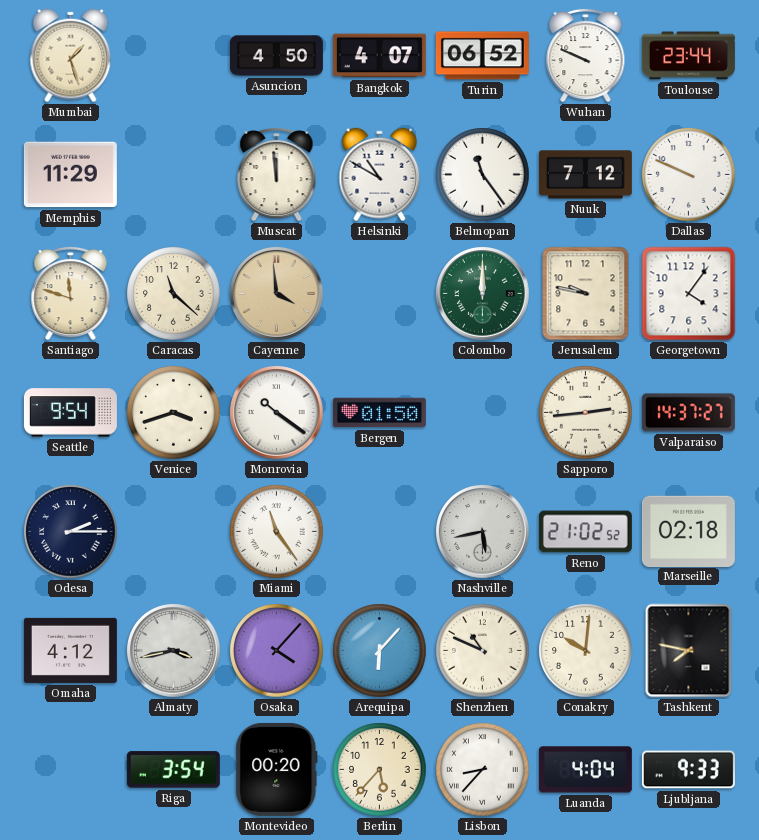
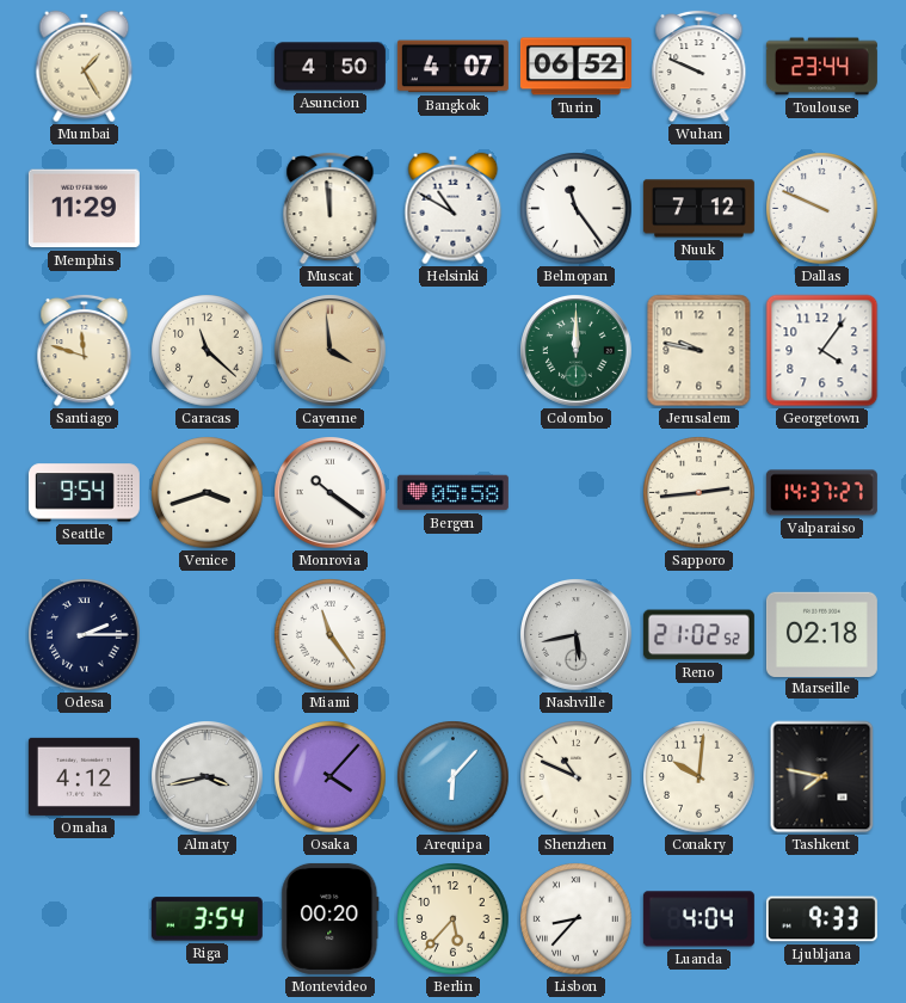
Mumbai: 1:27 -> 1:25
Bergen: 01:50 -> 05:58
